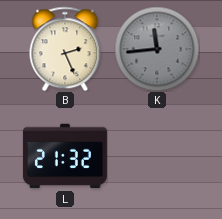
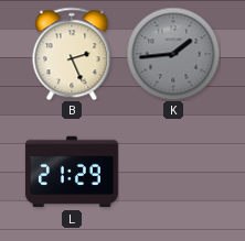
K: 11:44 -> 1:44
L: 21:32 -> 21:29
